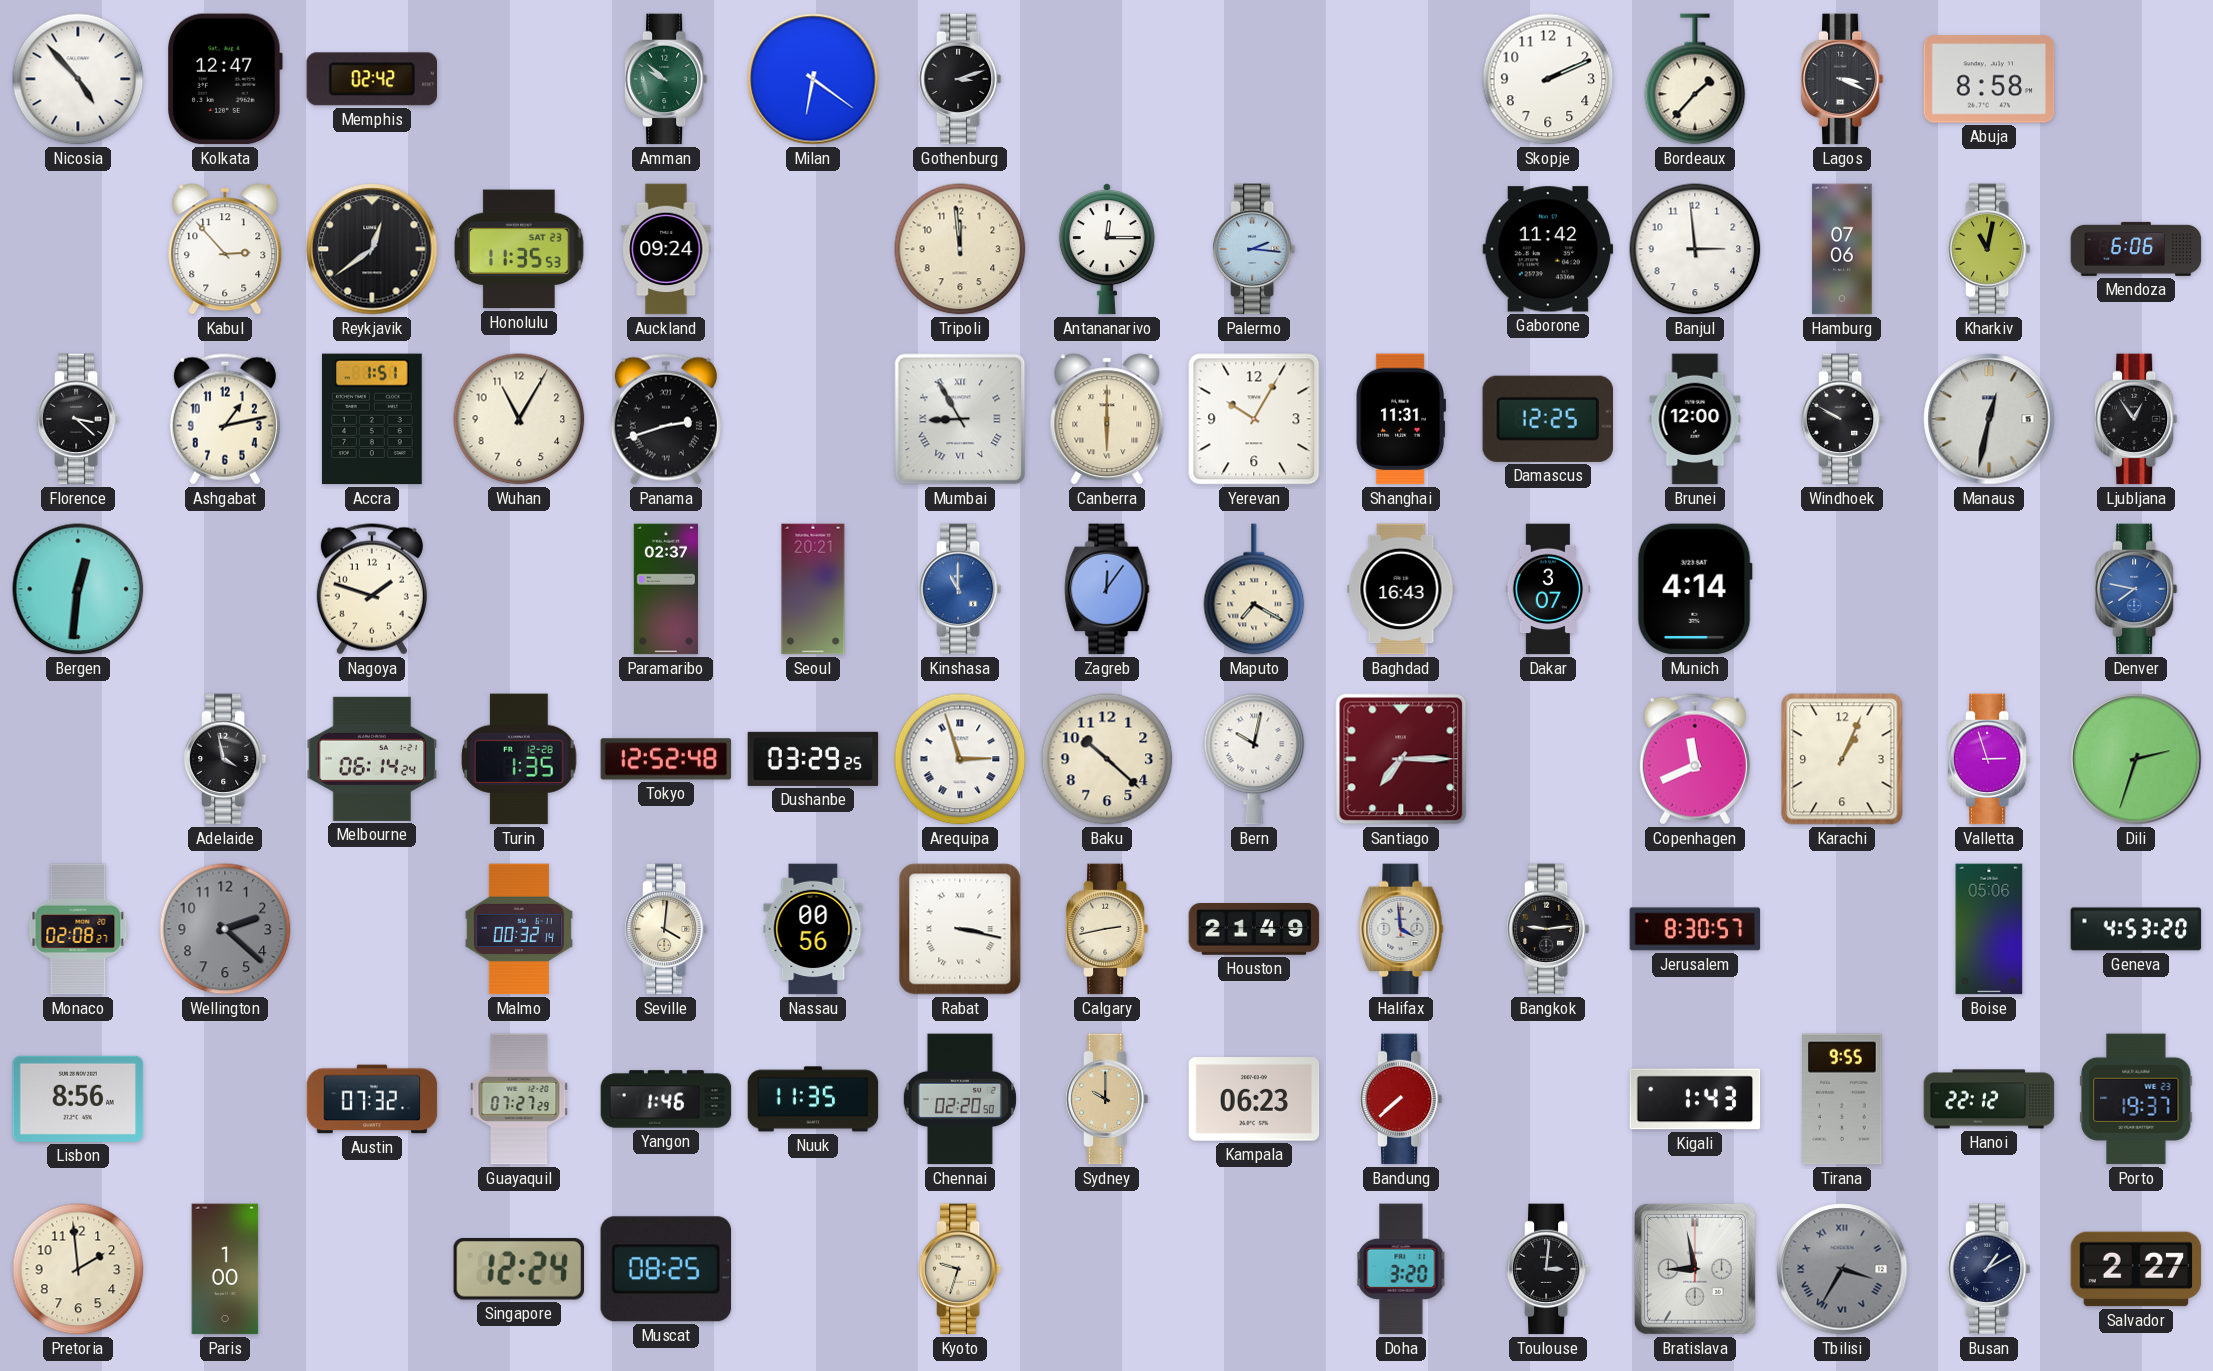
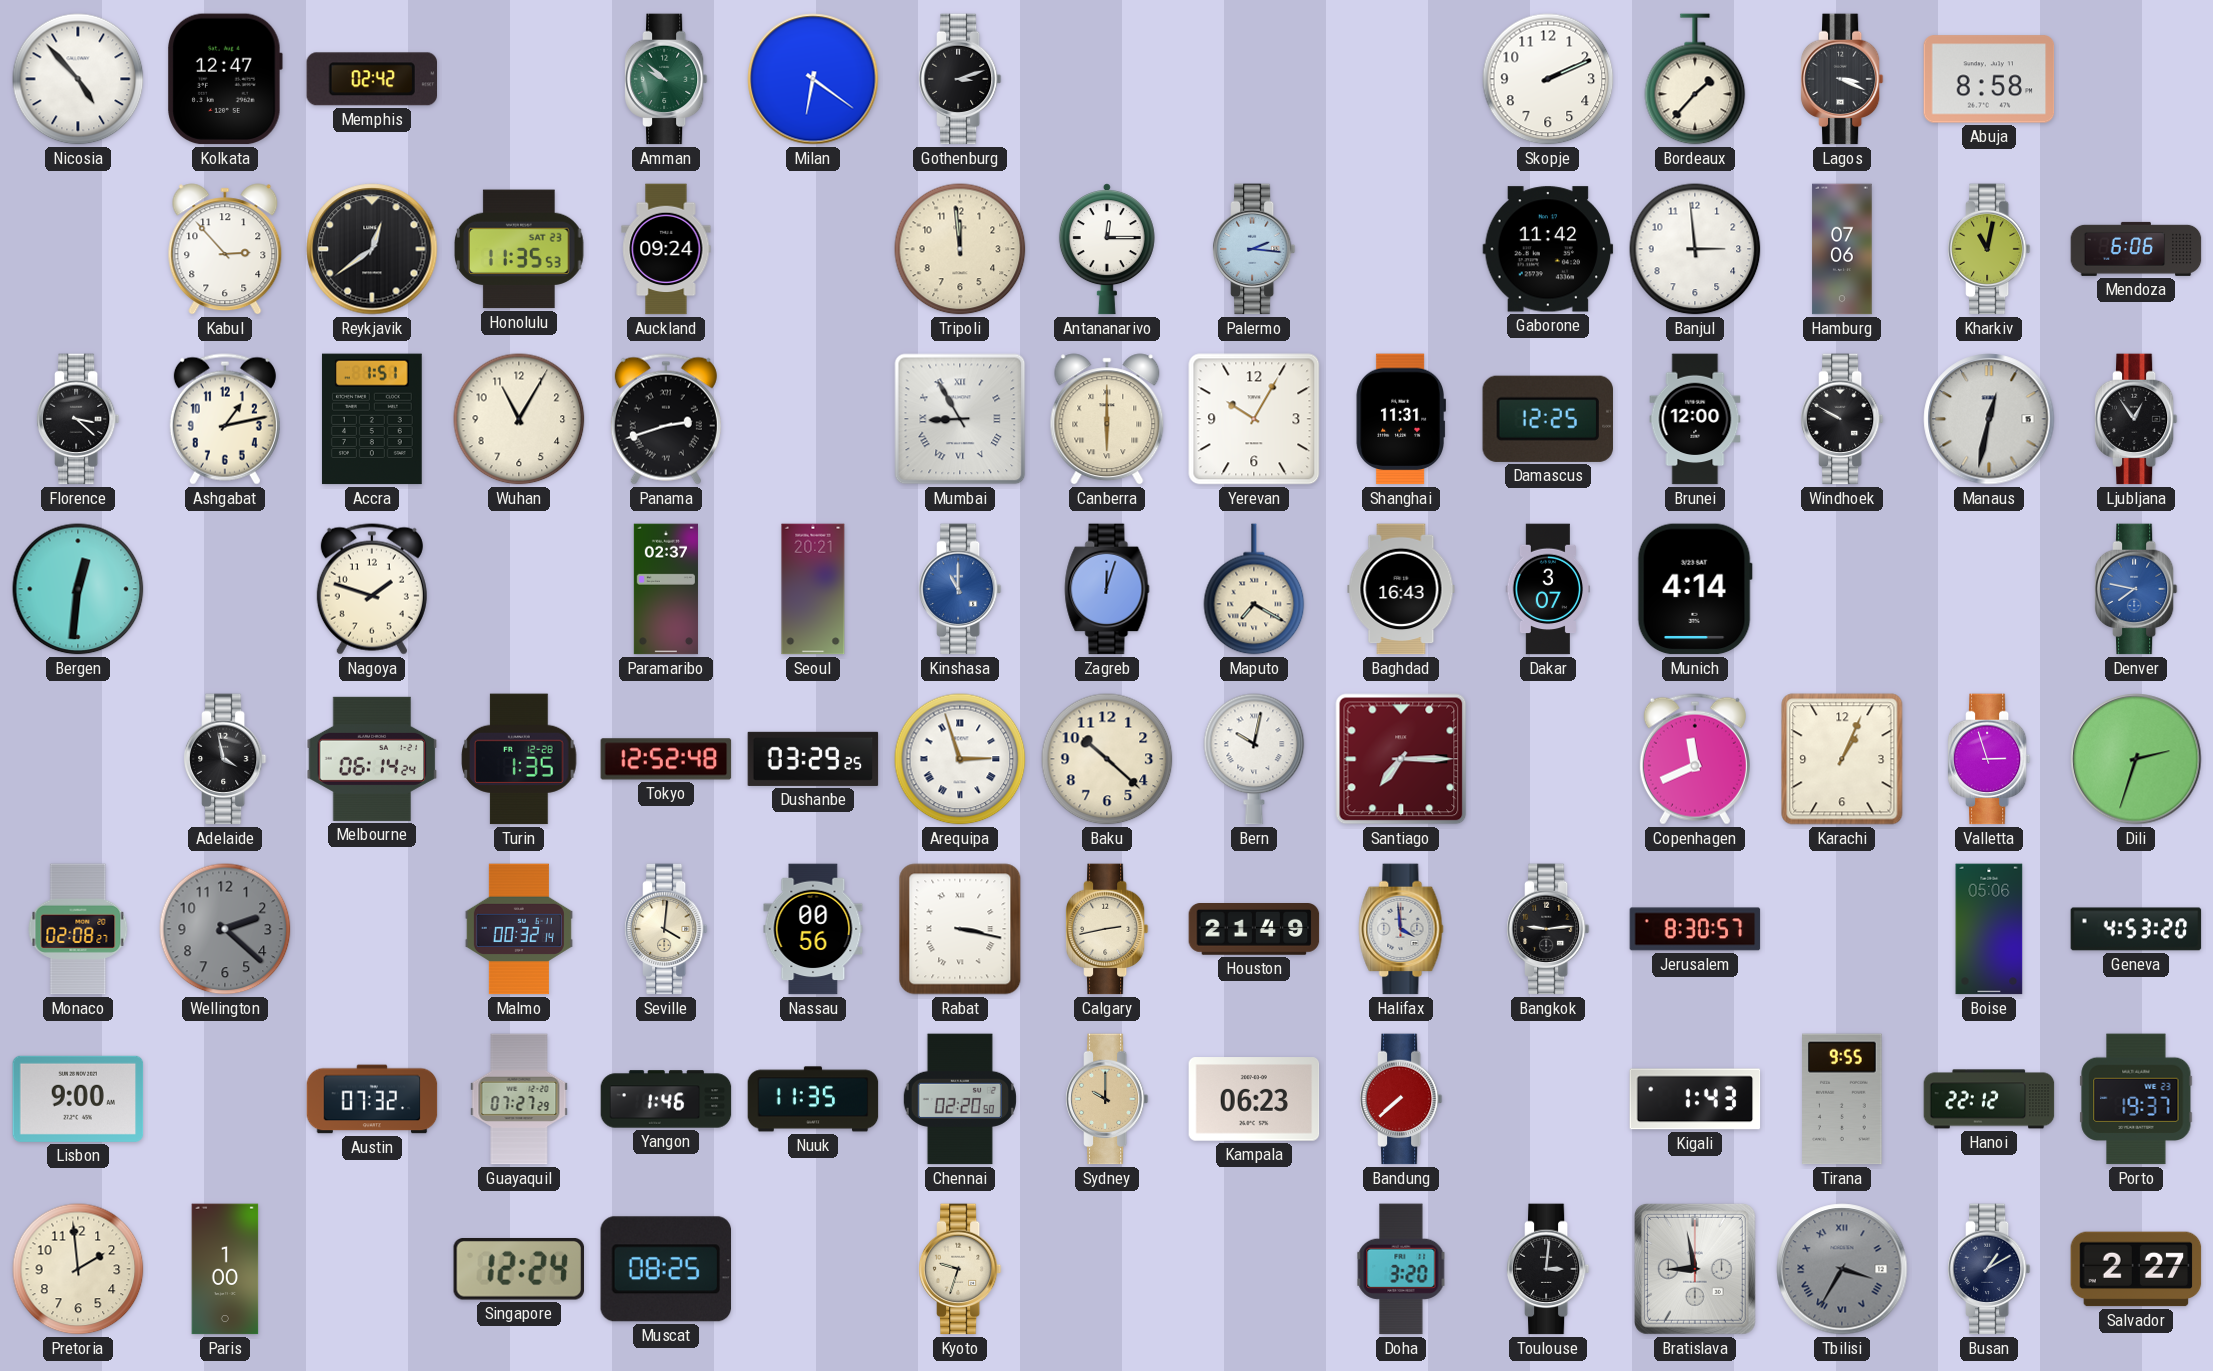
Zagreb: 12:06 -> 12:03
Lisbon: 8:56 -> 9:00
